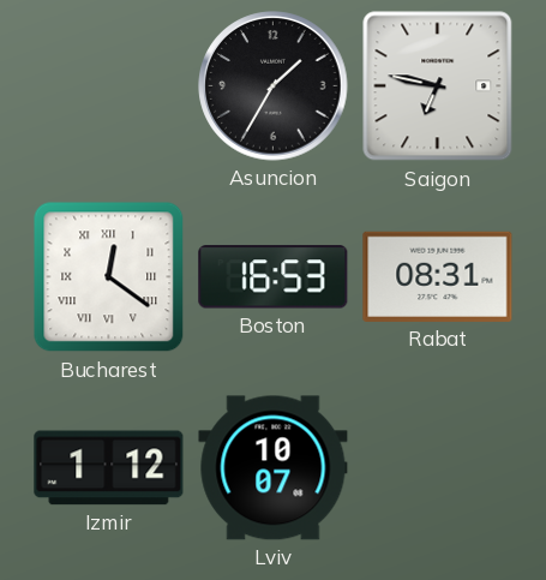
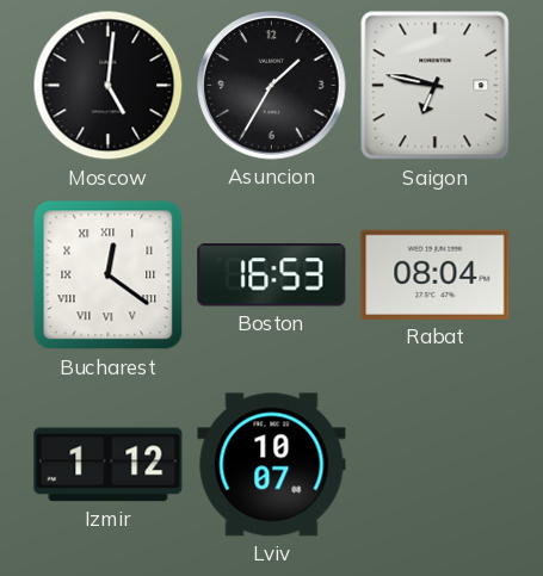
Moscow: none -> 5:01
Rabat: 08:31 -> 08:04
